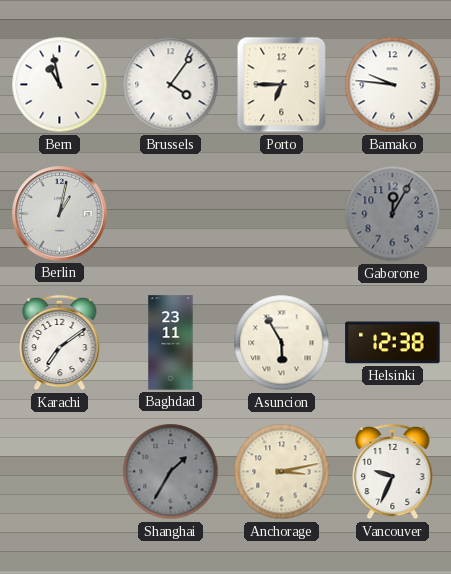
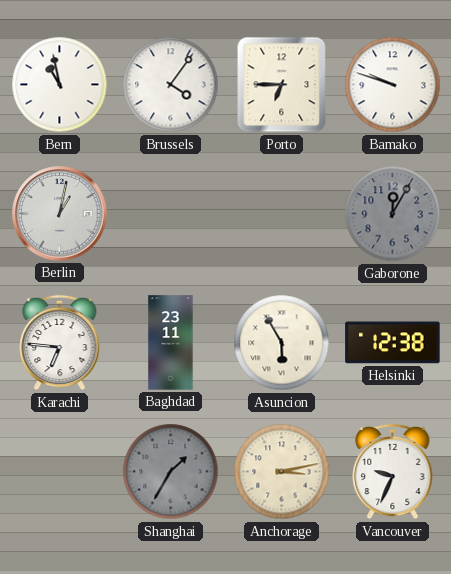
Bamako: 9:46 -> 9:48
Karachi: 7:09 -> 6:46
